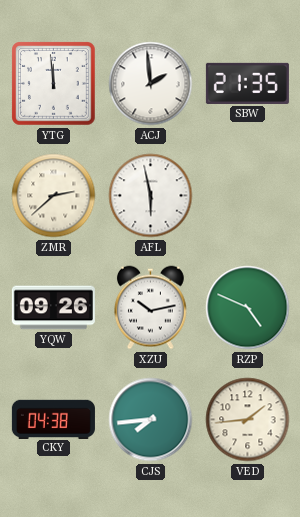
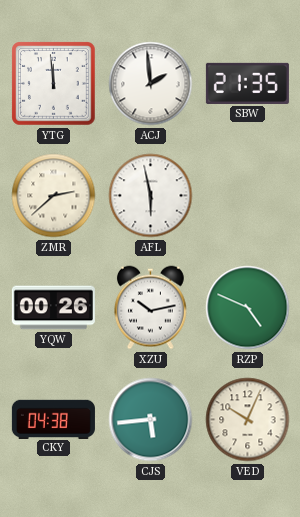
YQW: 09:26 -> 00:26
CJS: 7:44 -> 5:44
VED: 1:44 -> 10:04
